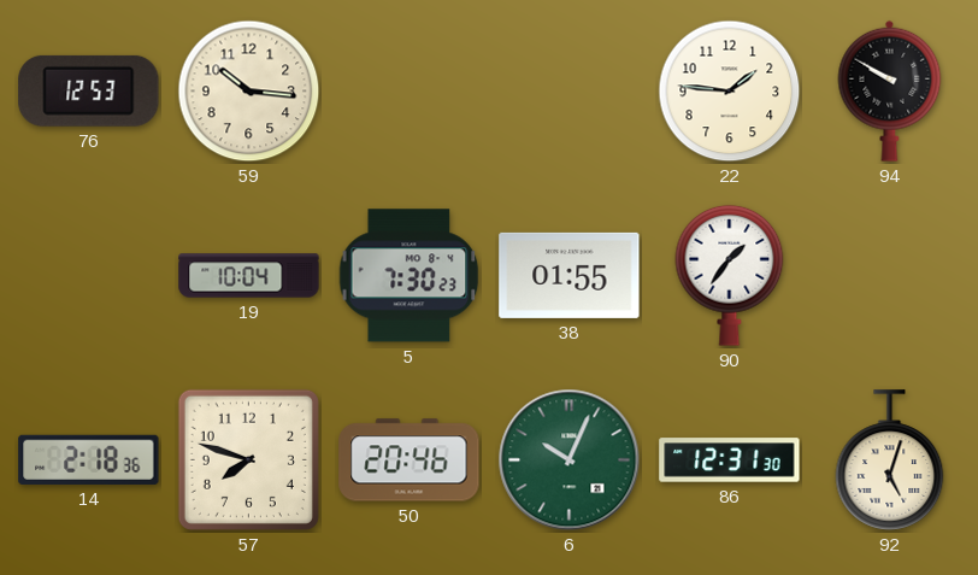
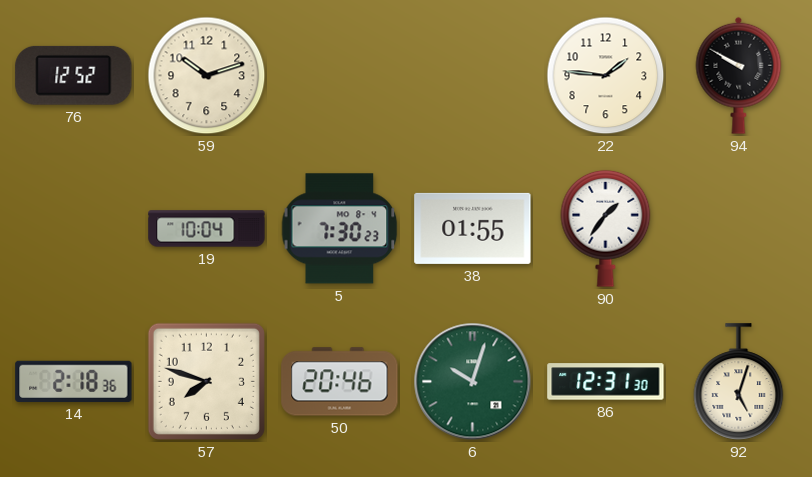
76: 12:53 -> 12:52
59: 10:16 -> 10:12
6: 10:04 -> 10:03
